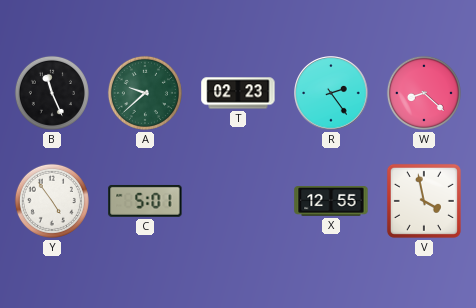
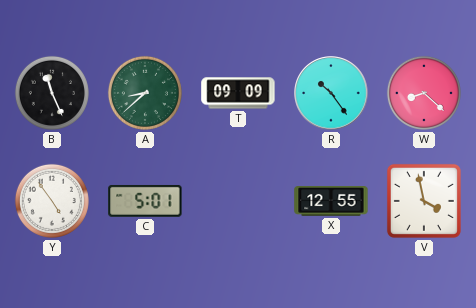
A: 9:38 -> 8:38
T: 02:23 -> 09:09
R: 2:24 -> 10:24
